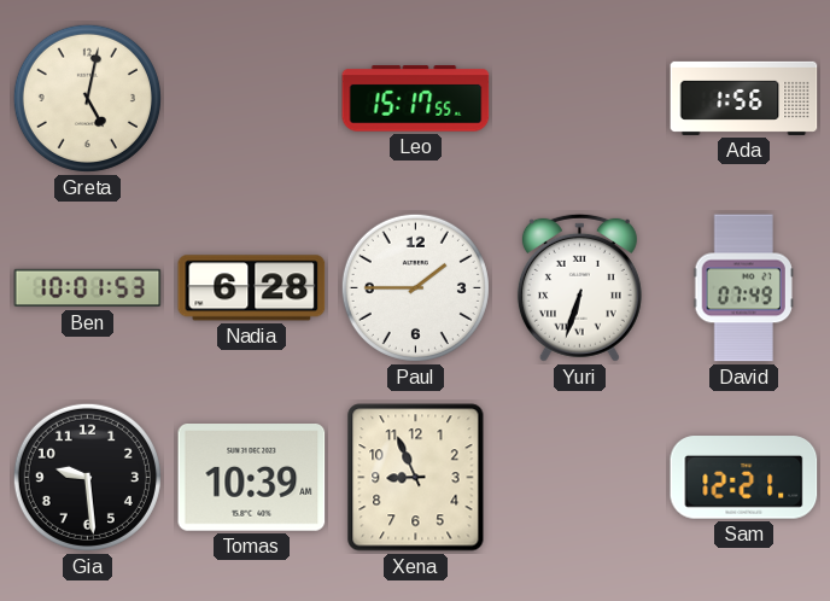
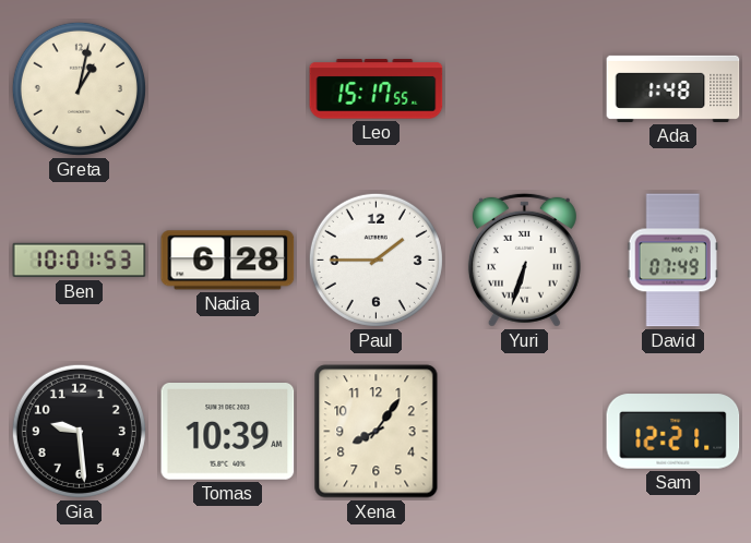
Greta: 5:02 -> 1:02
Ada: 1:56 -> 1:48
Xena: 8:56 -> 8:06
